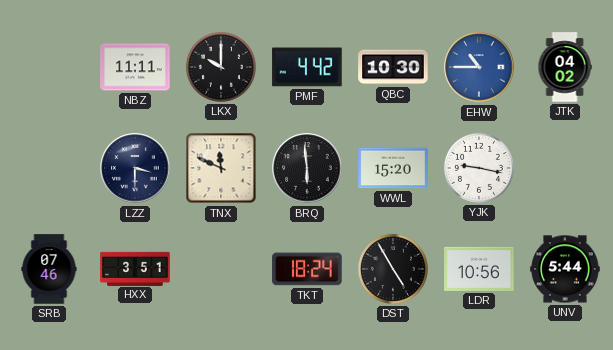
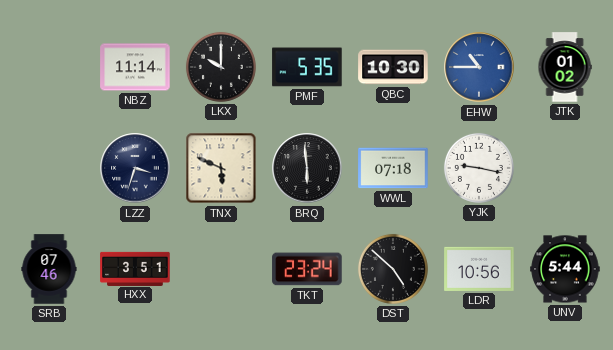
NBZ: 11:11 -> 11:14
PMF: 4:42 -> 5:35
JTK: 04:02 -> 01:02
LZZ: 3:30 -> 3:33
TNX: 11:49 -> 5:49
WWL: 15:20 -> 07:18
TKT: 18:24 -> 23:24
DST: 4:55 -> 4:52
